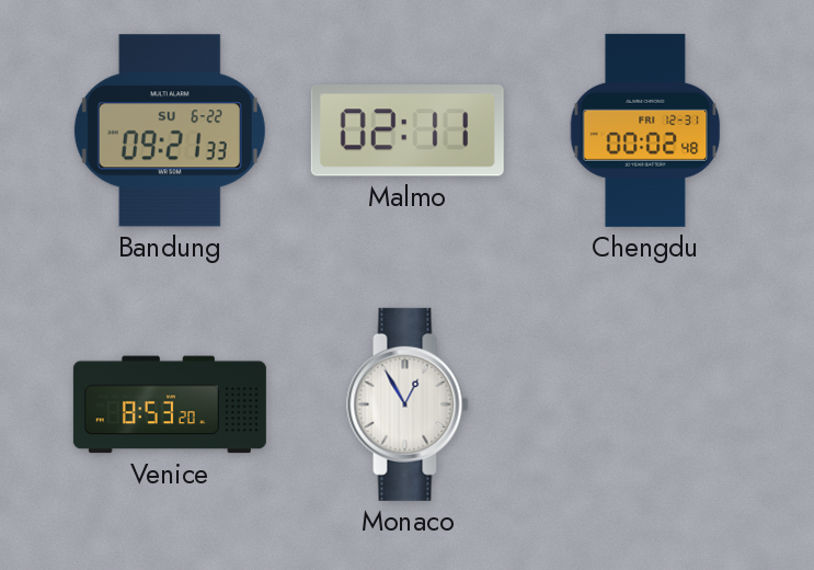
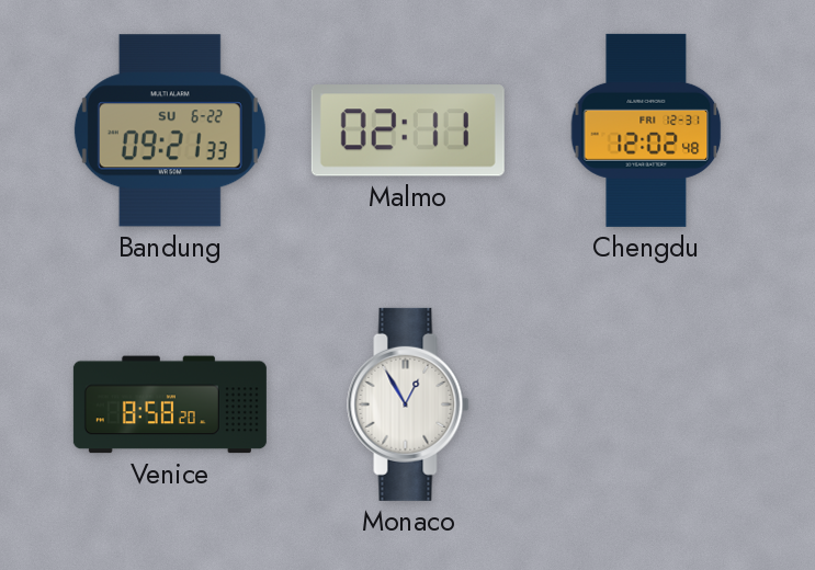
Chengdu: 00:02 -> 12:02
Venice: 8:53 -> 8:58
